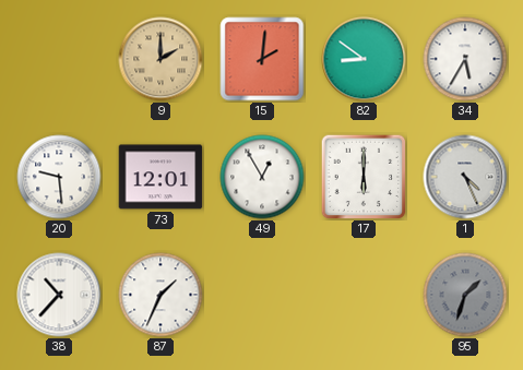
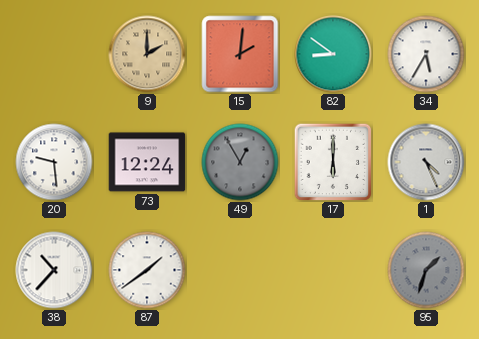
73: 12:01 -> 12:24
49 dial: white -> grey
87: 1:34 -> 1:39
